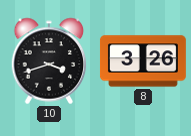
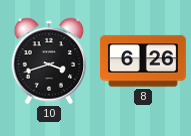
8: 3:26 -> 6:26
